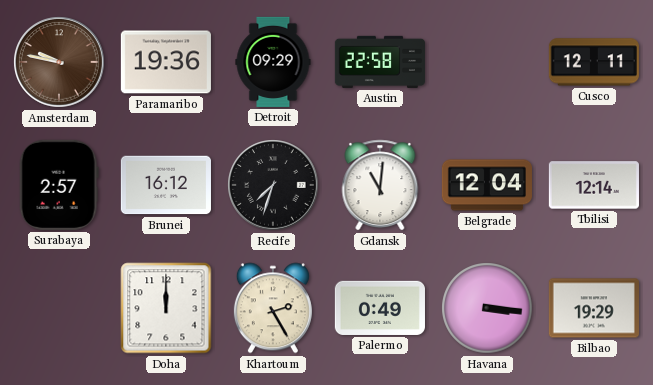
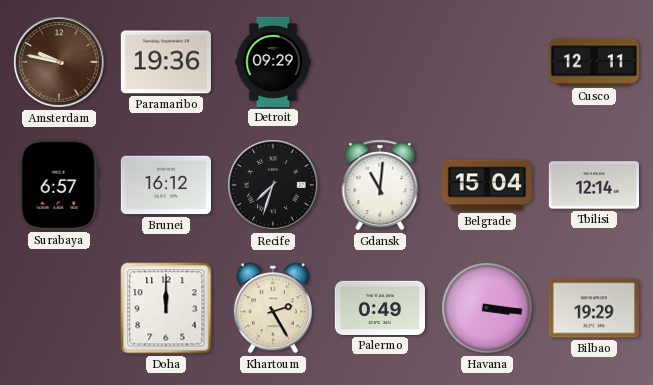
Austin: 22:58 -> none
Surabaya: 2:57 -> 6:57
Belgrade: 12:04 -> 15:04
